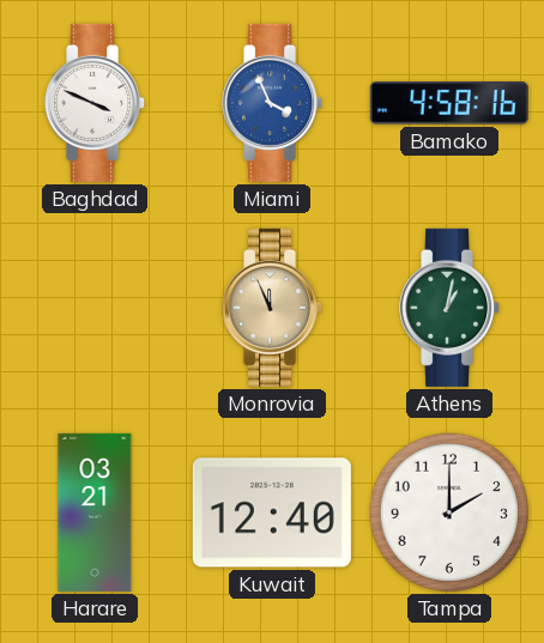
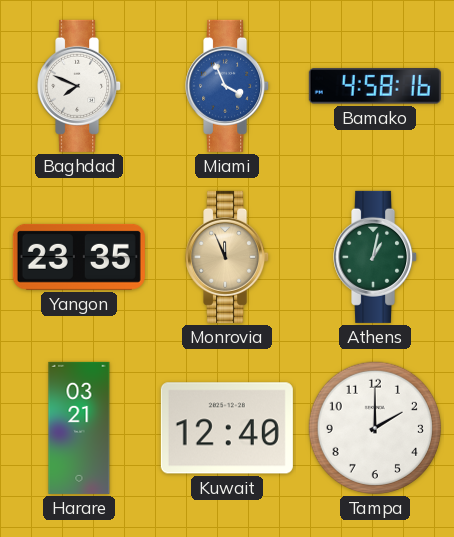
Baghdad: 3:49 -> 7:49
Yangon: none -> 23:35
